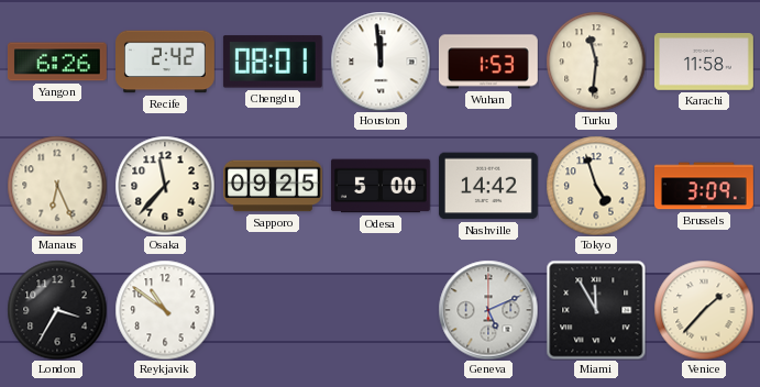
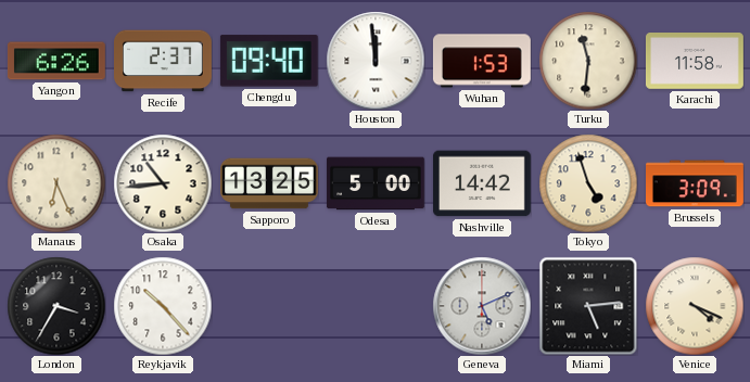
Recife: 2:42 -> 2:37
Chengdu: 08:01 -> 09:40
Osaka: 11:37 -> 10:44
Sapporo: 09:25 -> 13:25
Reykjavik: 10:51 -> 10:23
Miami: 11:55 -> 5:14
Venice: 1:37 -> 4:19
